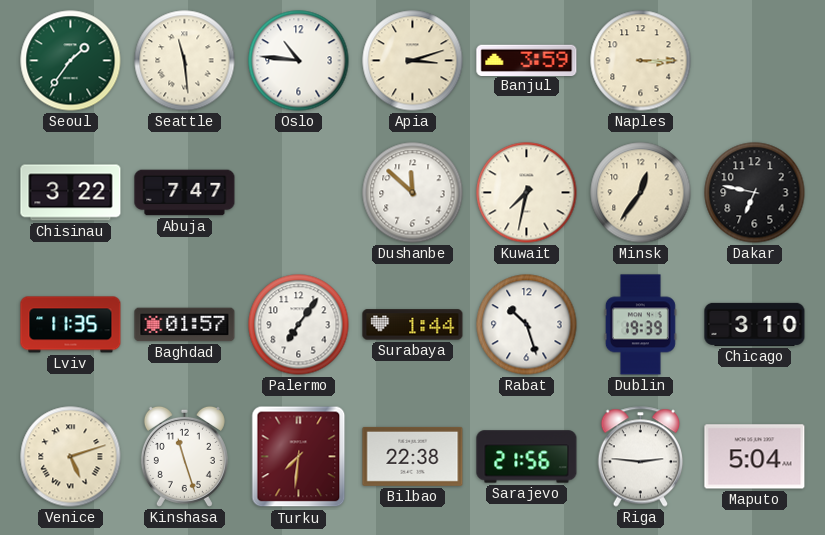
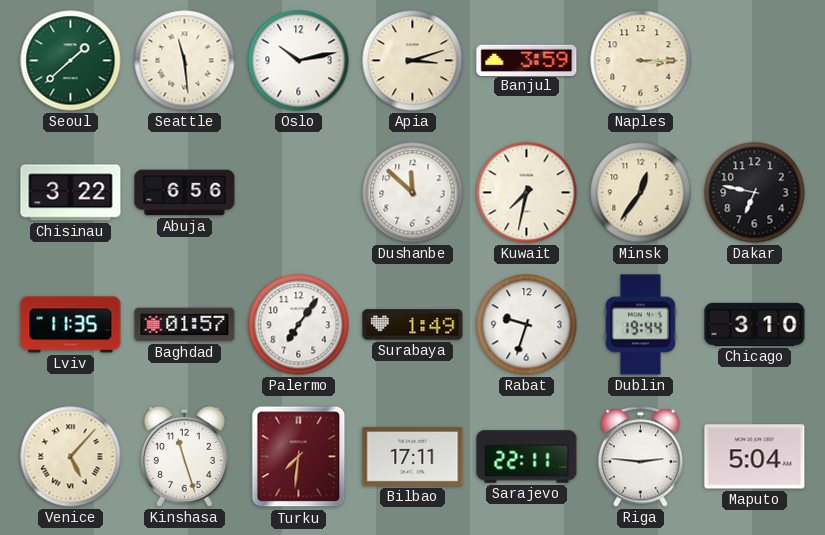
Seoul: 1:36 -> 1:38
Oslo: 10:46 -> 10:13
Abuja: 7:47 -> 6:56
Surabaya: 1:44 -> 1:49
Rabat: 10:27 -> 9:33
Dublin: 19:39 -> 19:44
Venice: 5:12 -> 5:07
Bilbao: 22:38 -> 17:11
Sarajevo: 21:56 -> 22:11
